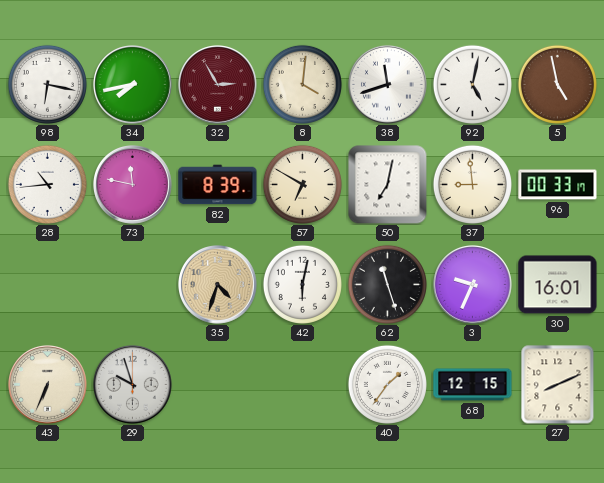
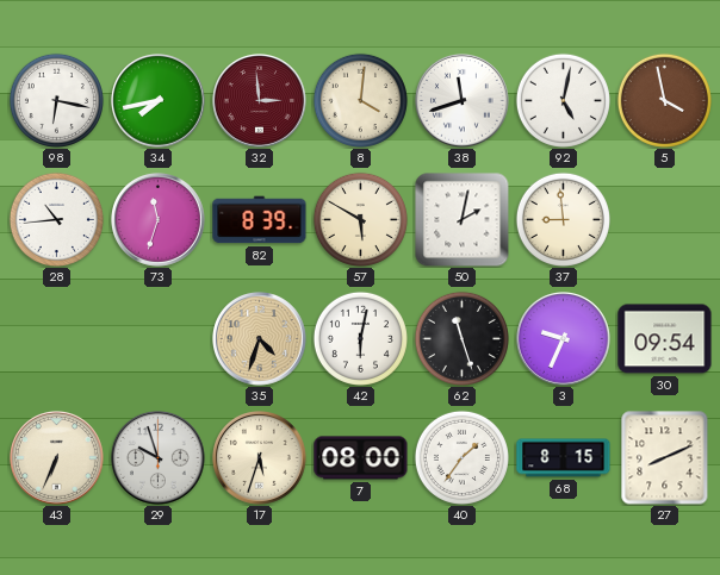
32: 2:55 -> 2:59
5: 4:58 -> 3:58
73: 11:47 -> 11:33
57: 6:50 -> 5:50
50: 7:02 -> 2:02
96: 00:33 -> none
30: 16:01 -> 09:54
17: none -> 5:33
7: none -> 08:00
68: 12:15 -> 8:15
